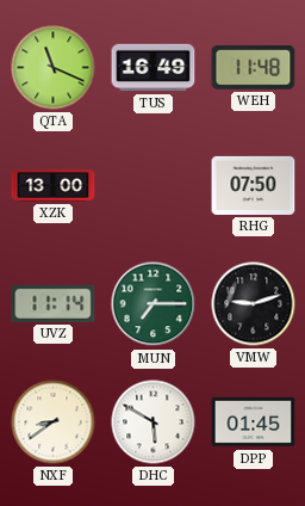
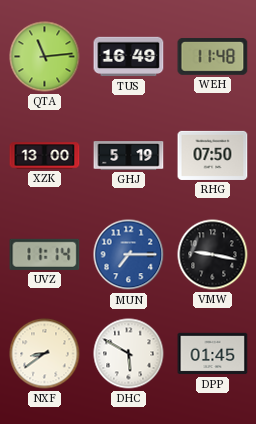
QTA: 11:19 -> 11:14
GHJ: none -> 5:19
MUN dial: green -> blue
VMW: 9:12 -> 9:17
